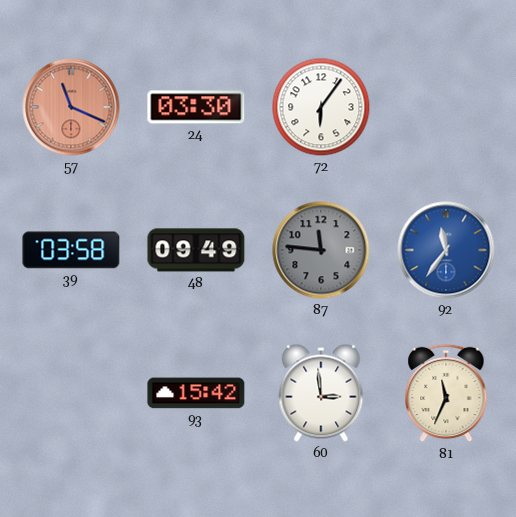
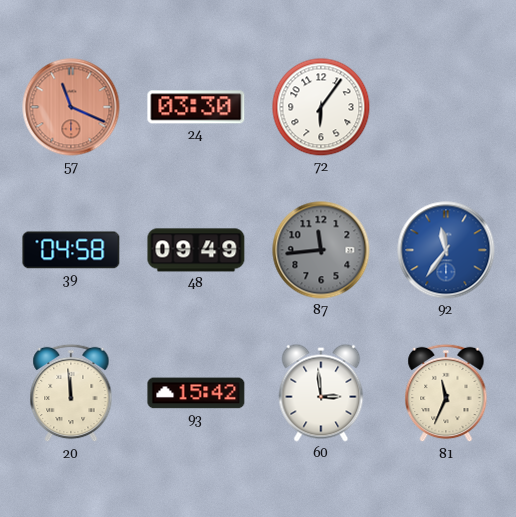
39: 03:58 -> 04:58
87: 11:46 -> 11:44
20: none -> 11:59
